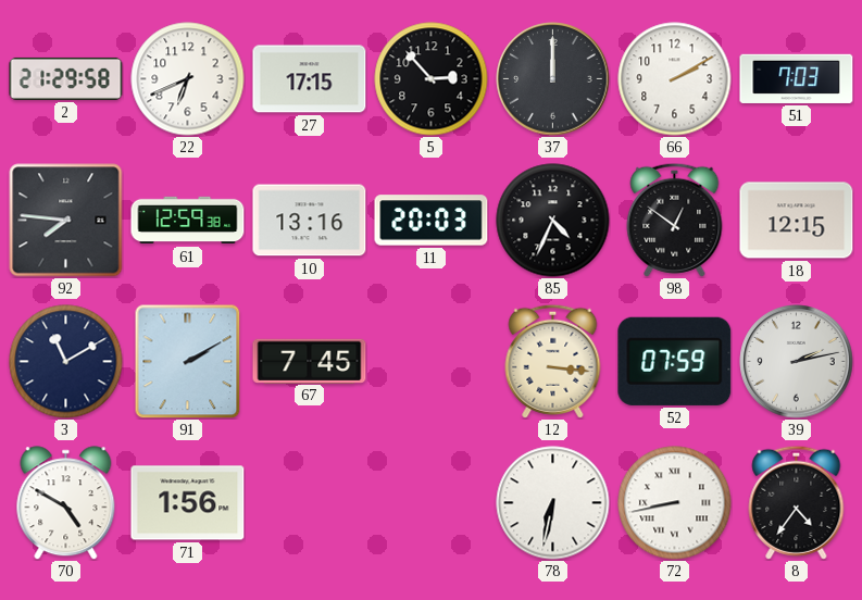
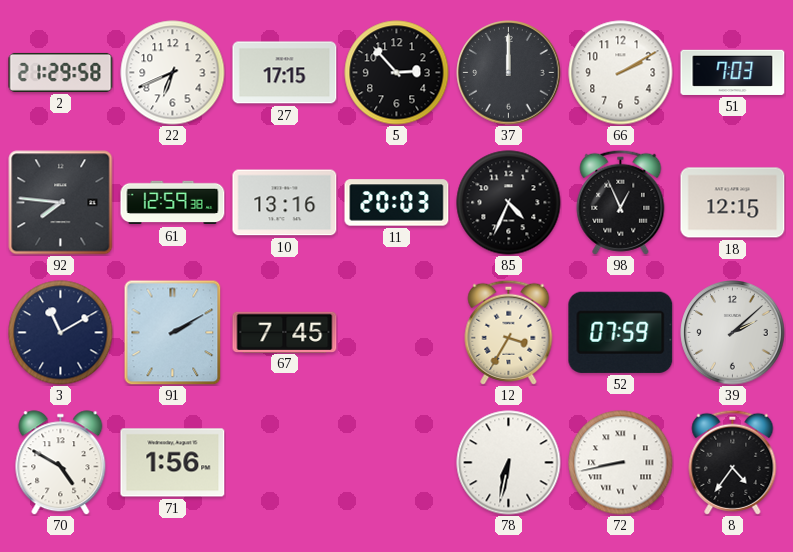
98: 12:51 -> 12:56
12: 3:16 -> 3:35
39: 2:13 -> 2:08
